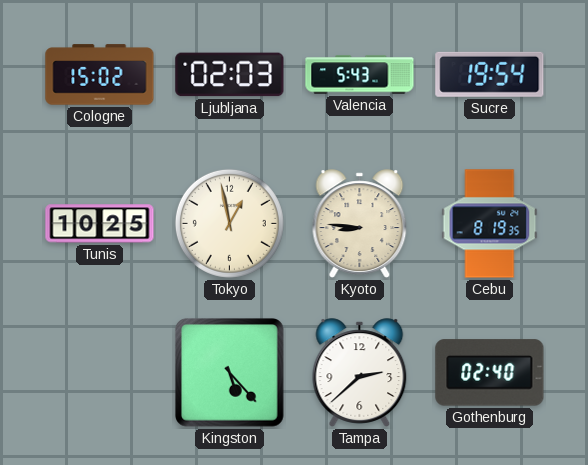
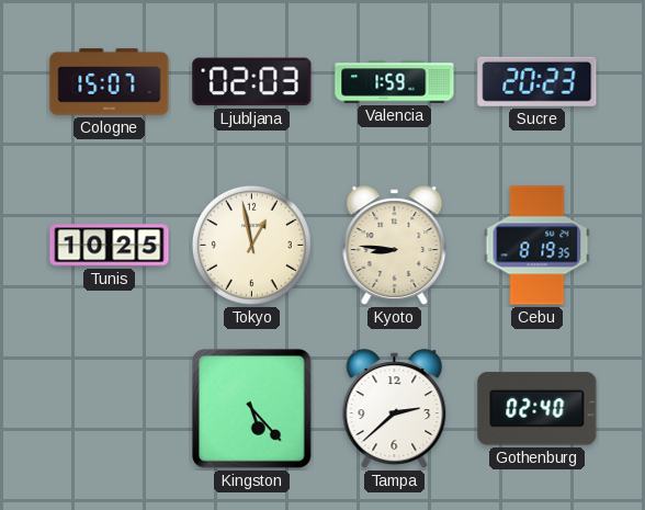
Cologne: 15:02 -> 15:07
Valencia: 5:43 -> 1:59
Sucre: 19:54 -> 20:23
